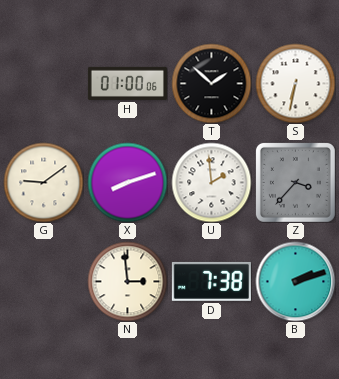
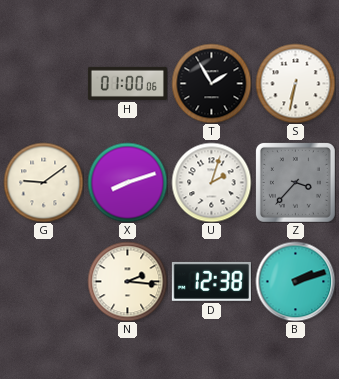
T: 1:52 -> 1:55
U: 1:59 -> 2:03
N: 2:59 -> 2:16
D: 7:38 -> 12:38
